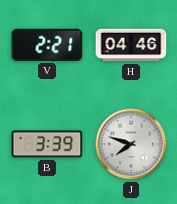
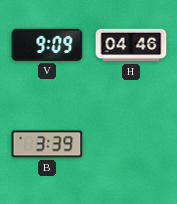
V: 2:21 -> 9:09
J: 7:48 -> none
